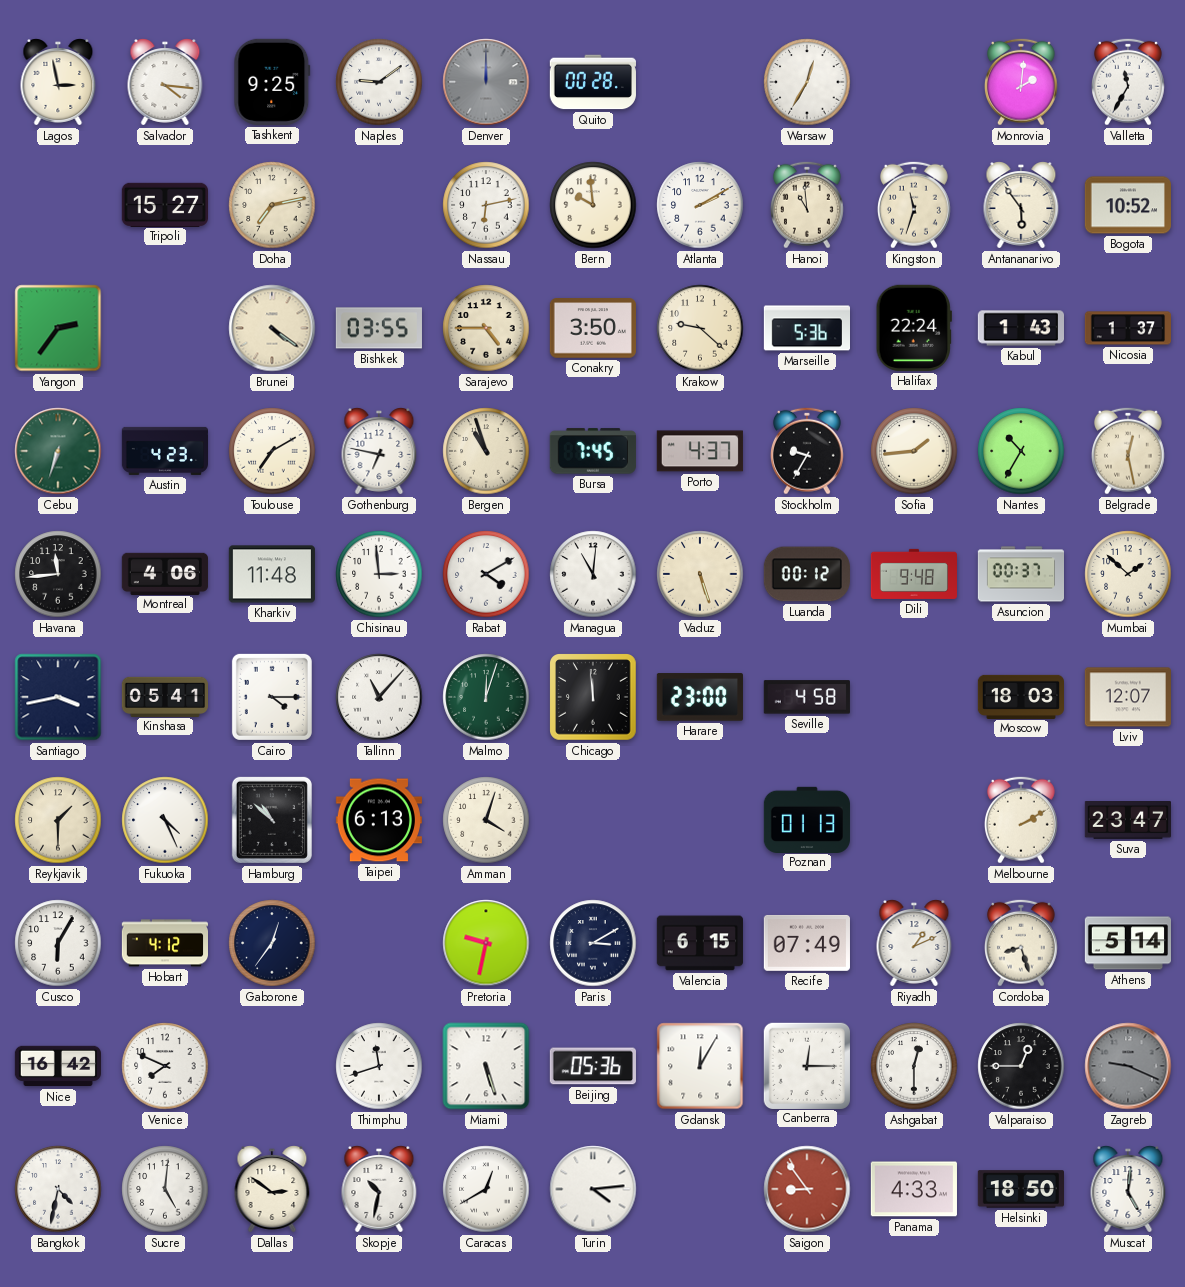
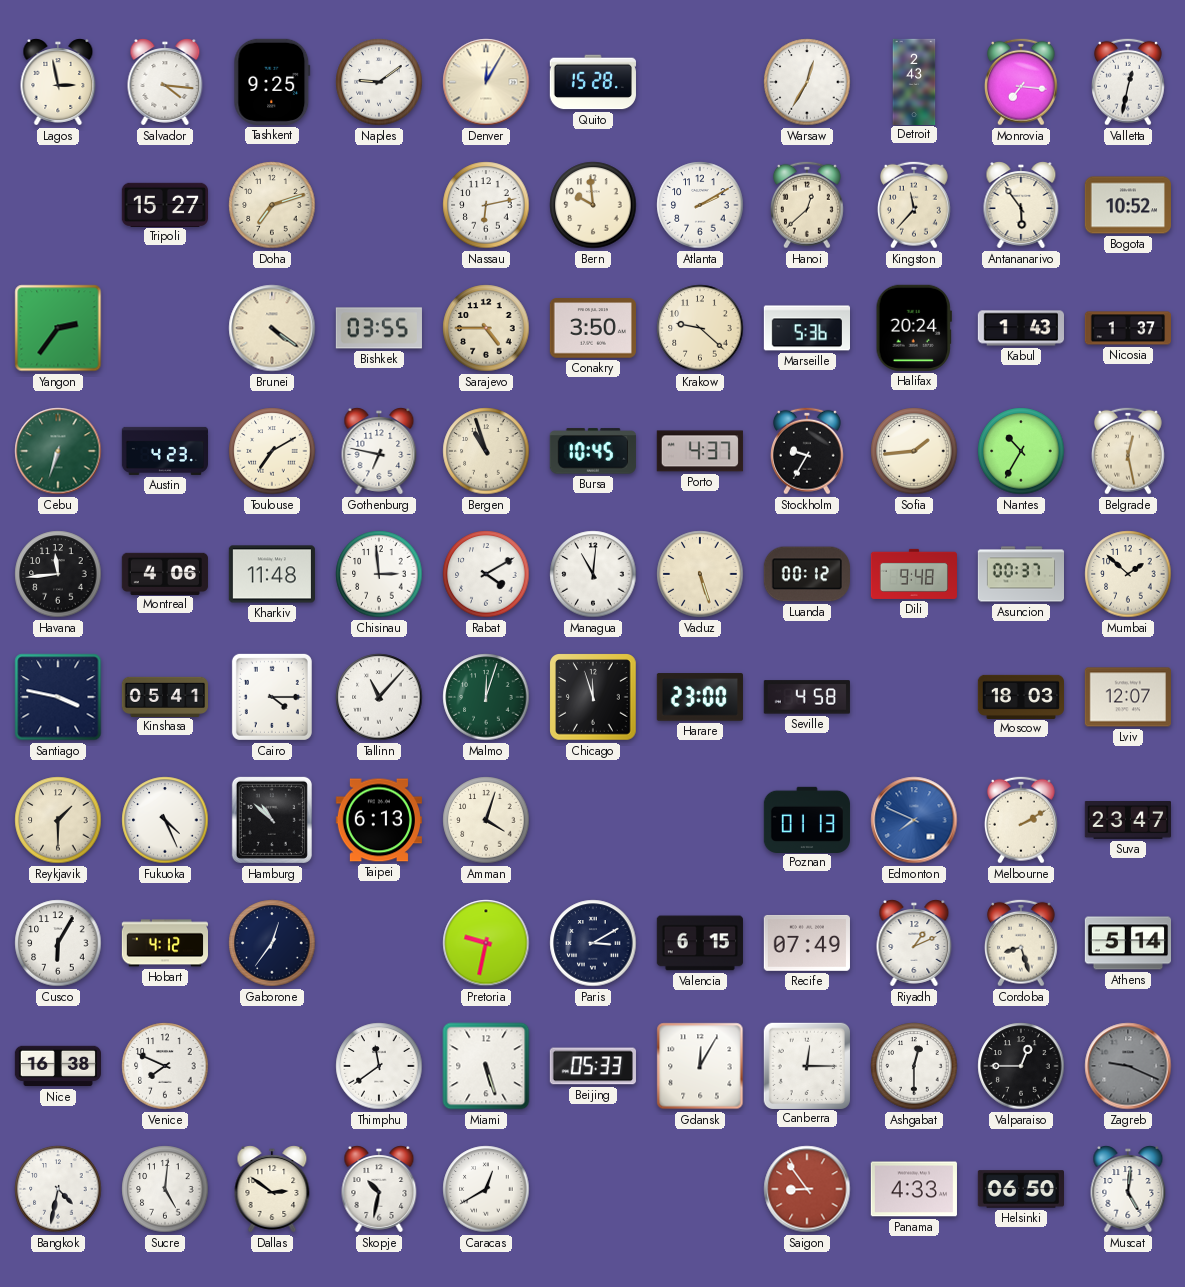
Denver: 12:00 -> 12:05
Denver dial: grey -> cream
Quito: 00:28 -> 15:28
Detroit: none -> 2:43
Monrovia: 2:01 -> 7:16
Valletta: 11:35 -> 12:32
Doha: 7:13 -> 7:12
Hanoi: 10:59 -> 12:38
Kingston: 11:33 -> 11:37
Halifax: 22:24 -> 20:24
Bursa: 7:45 -> 10:45
Santiago: 3:43 -> 3:47
Chicago: 11:59 -> 11:57
Edmonton: none -> 7:49
Nice: 16:42 -> 16:38
Thimphu: 11:42 -> 11:39
Beijing: 05:36 -> 05:33
Turin: 4:14 -> none
Helsinki: 18:50 -> 06:50
